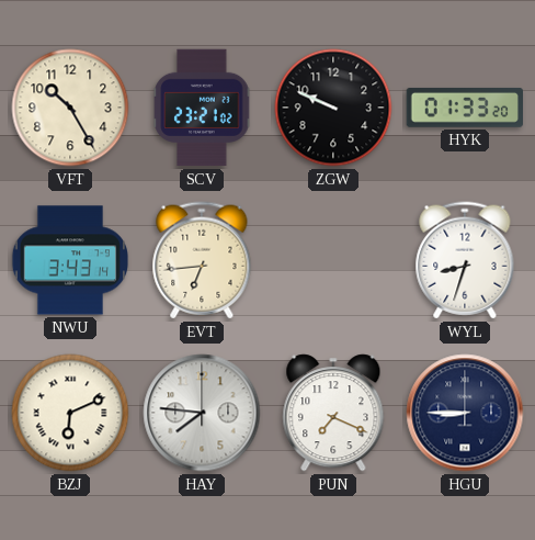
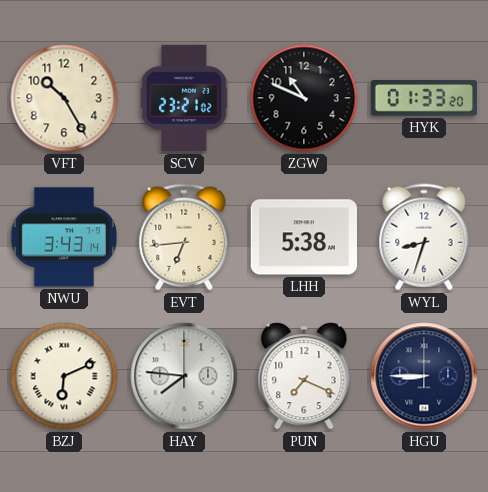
ZGW: 9:49 -> 10:49
LHH: none -> 5:38
